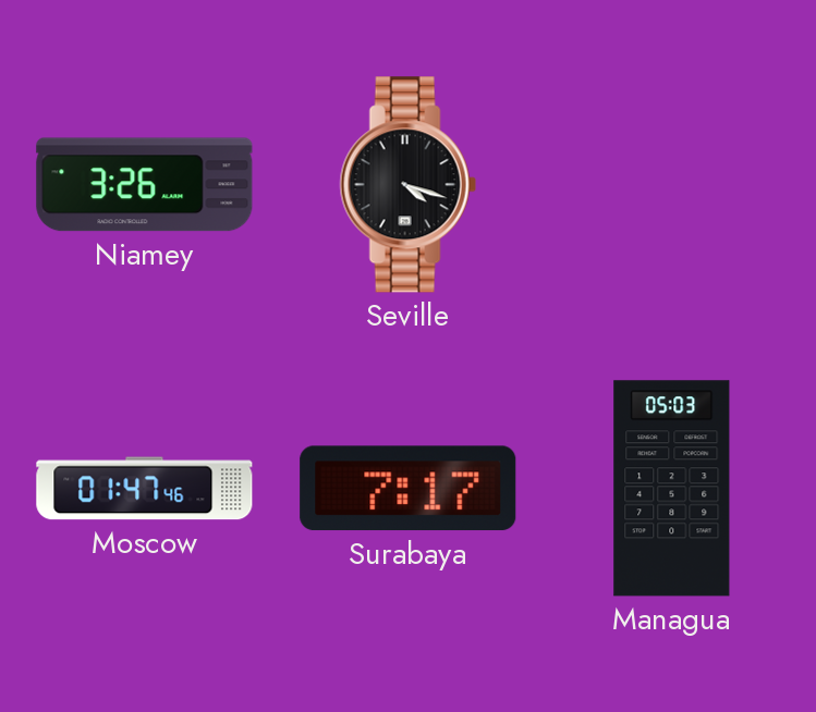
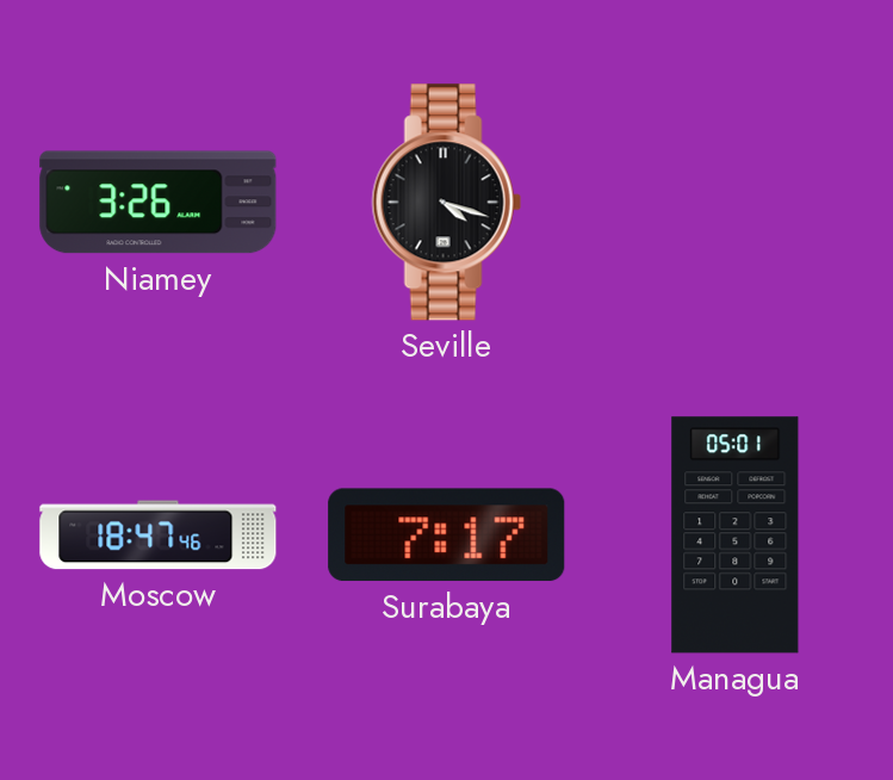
Moscow: 01:47 -> 18:47
Managua: 05:03 -> 05:01
